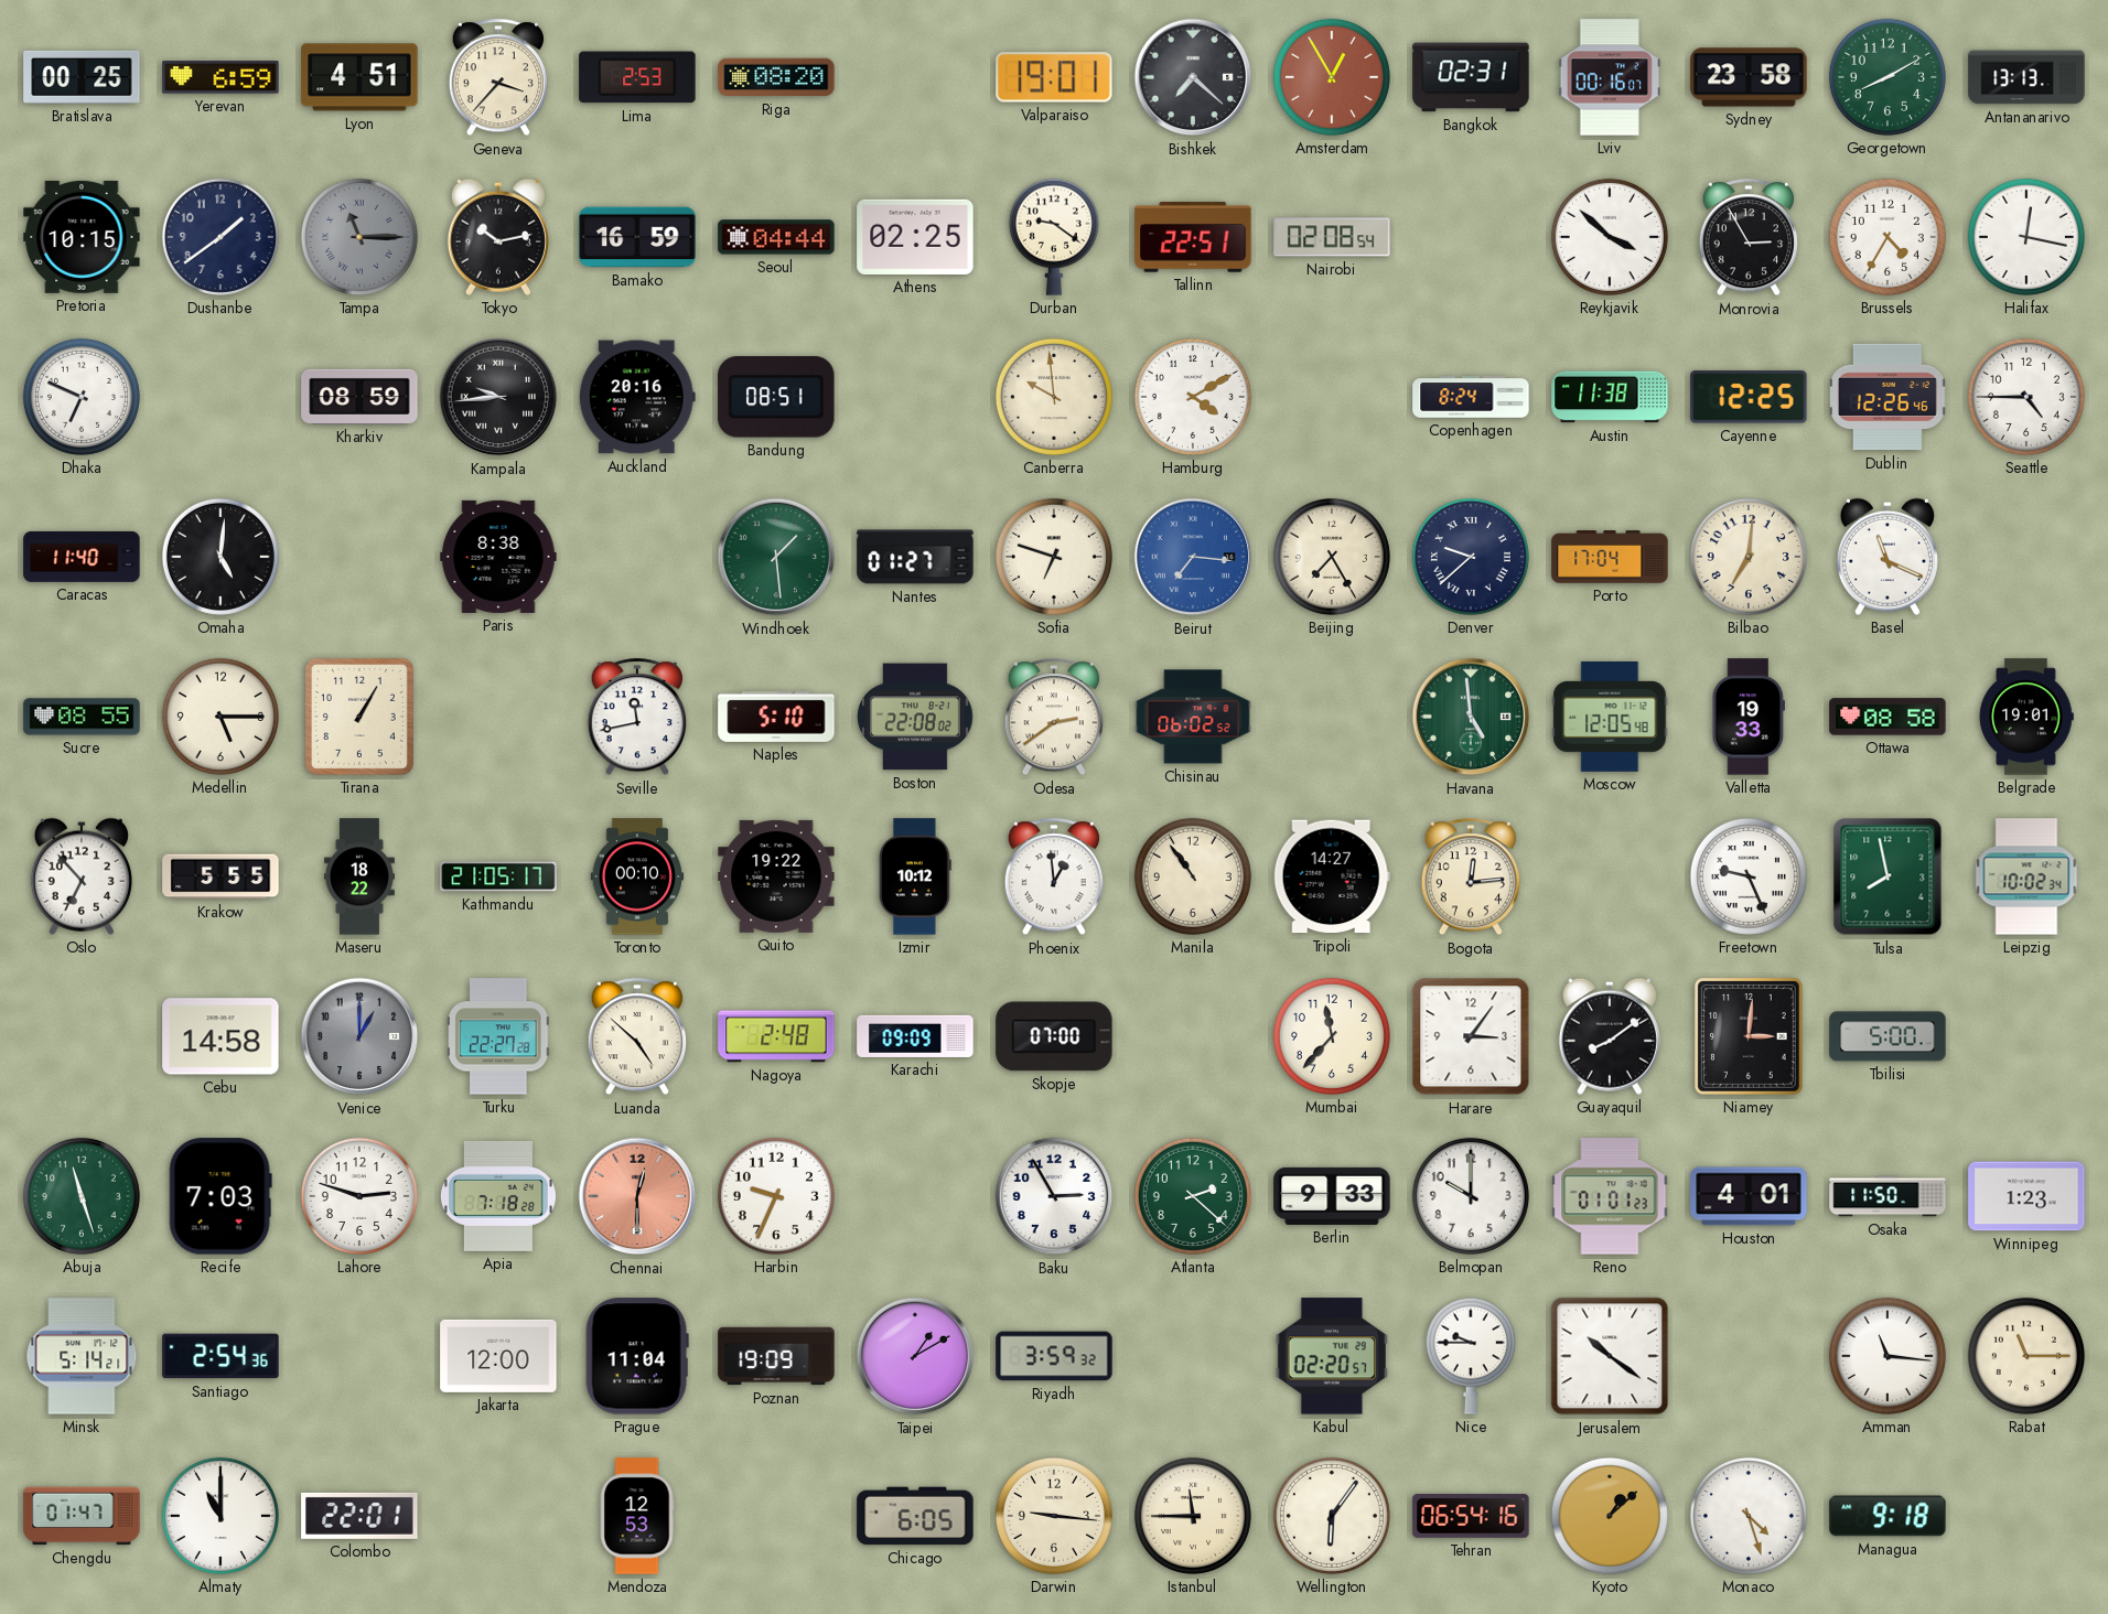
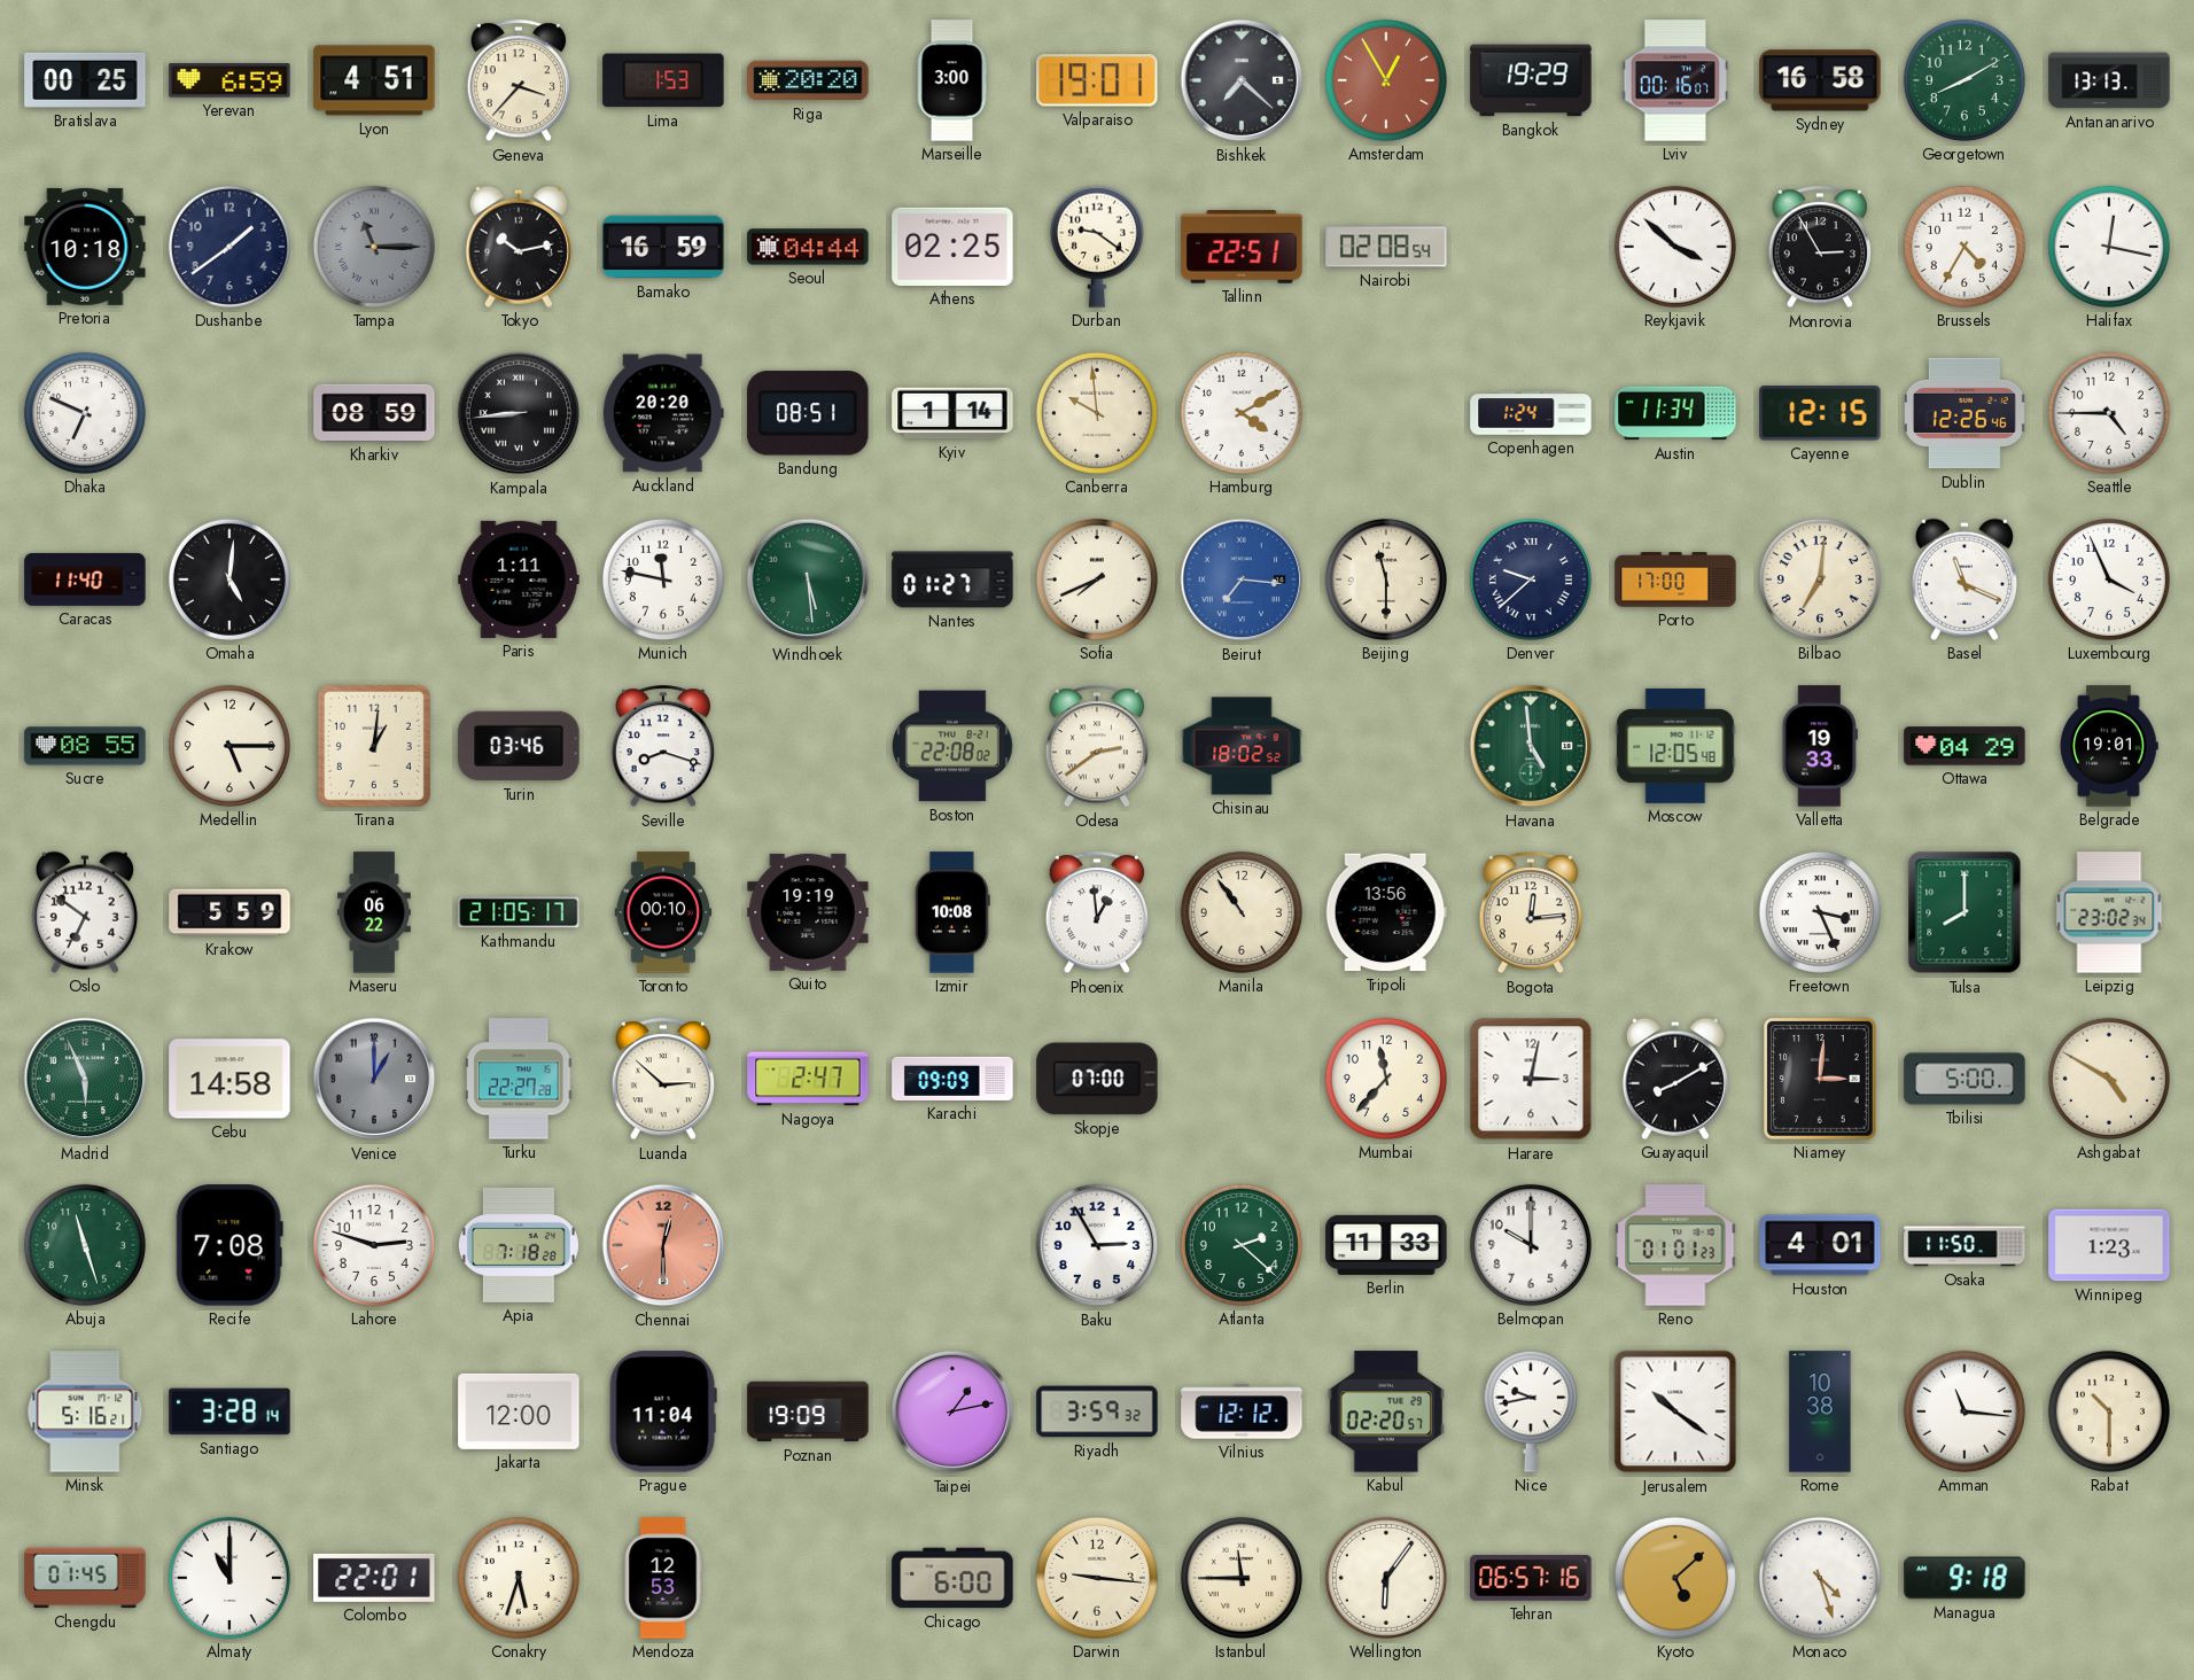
Lima: 2:53 -> 1:53
Riga: 08:20 -> 20:20
Marseille: none -> 3:00
Bangkok: 02:31 -> 19:29
Sydney: 23:58 -> 16:58
Pretoria: 10:15 -> 10:18
Kampala: 9:44 -> 8:44
Auckland: 20:16 -> 20:20
Kyiv: none -> 1:14
Copenhagen: 8:24 -> 1:24
Austin: 11:38 -> 11:34
Cayenne: 12:25 -> 12:15
Paris: 8:38 -> 1:11
Munich: none -> 11:47
Windhoek: 1:29 -> 5:29
Sofia: 6:48 -> 7:41
Beijing: 7:25 -> 11:30
Porto: 17:04 -> 17:00
Luxembourg: none -> 3:56
Tirana: 1:05 -> 1:01
Turin: none -> 03:46
Seville: 11:43 -> 8:18
Naples: 5:10 -> none
Chisinau: 06:02 -> 18:02
Ottawa: 08:58 -> 04:29
Oslo: 6:53 -> 6:51
Krakow: 5:55 -> 5:59
Maseru: 18:22 -> 06:22
Quito: 19:22 -> 19:19
Izmir: 10:12 -> 10:08
Tripoli: 14:27 -> 13:56
Freetown: 9:26 -> 3:26
Tulsa: 7:58 -> 8:00
Leipzig: 10:02 -> 23:02
Madrid: none -> 5:56
Luanda: 4:52 -> 2:52
Nagoya: 2:48 -> 2:47
Harare: 3:06 -> 3:02
Guayaquil: 8:09 -> 8:10
Ashgabat: none -> 4:50
Recife: 7:03 -> 7:08
Harbin: 9:34 -> none
Berlin: 9:33 -> 11:33
Minsk: 5:14 -> 5:16
Santiago: 2:54 -> 3:28
Taipei: 1:10 -> 1:13
Vilnius: none -> 12:12
Nice: 9:45 -> 9:43
Rome: none -> 10:38
Rabat: 11:15 -> 10:30
Chengdu: 01:47 -> 01:45
Conakry: none -> 5:33
Chicago: 6:05 -> 6:00
Tehran: 06:54 -> 06:57
Kyoto: 1:08 -> 5:08
